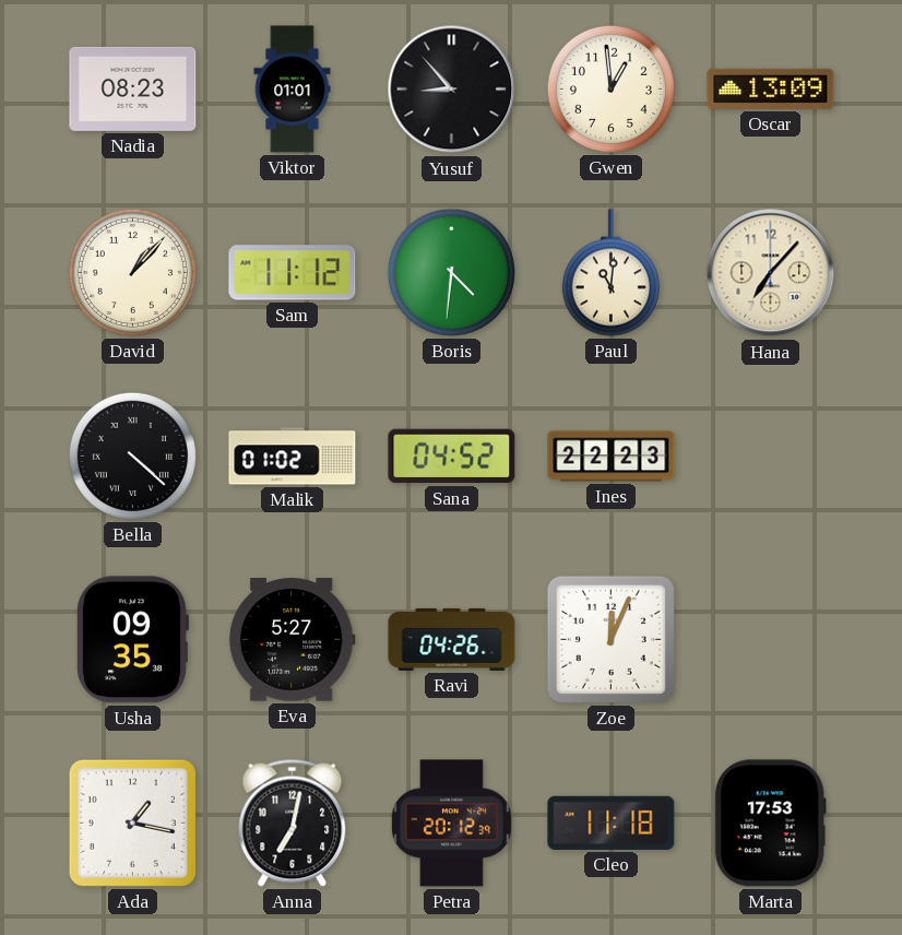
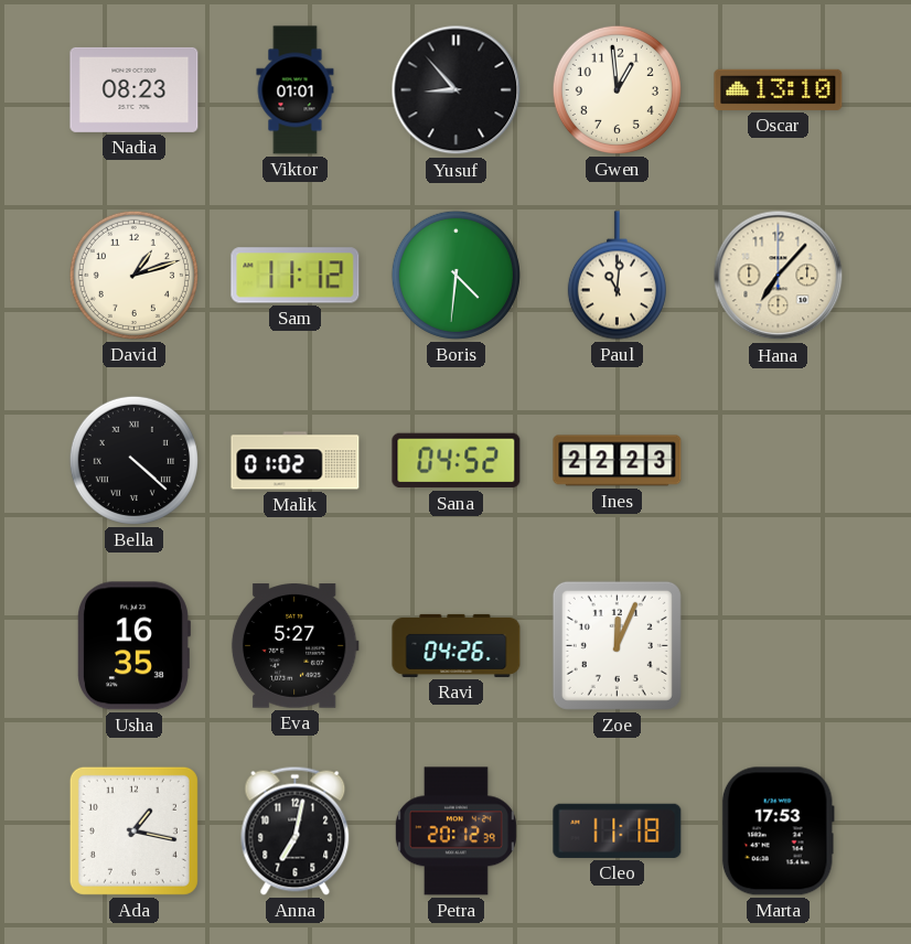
Oscar: 13:09 -> 13:10
David: 1:07 -> 1:12
Usha: 09:35 -> 16:35
